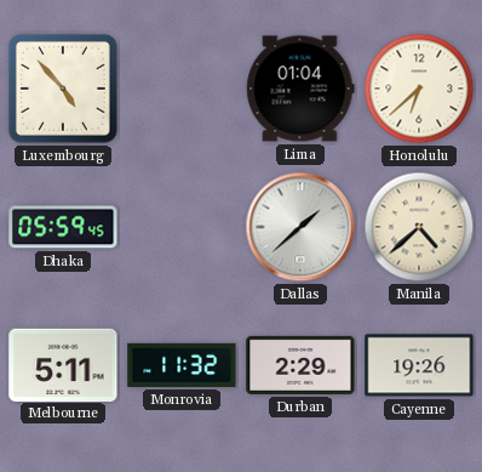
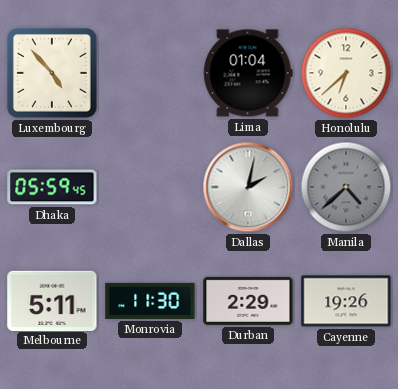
Dallas: 1:38 -> 2:02
Manila dial: cream -> grey
Monrovia: 11:32 -> 11:30
